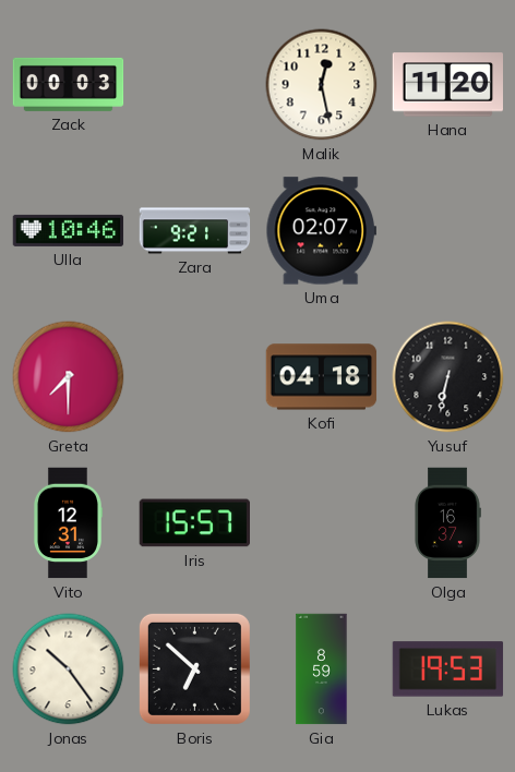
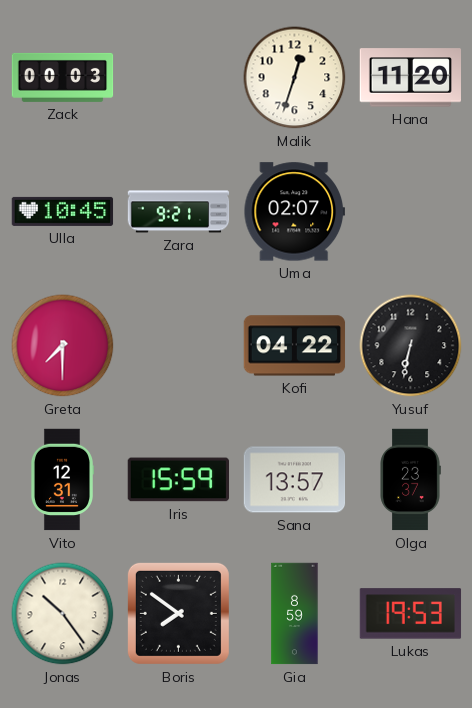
Malik: 12:28 -> 12:33
Ulla: 10:46 -> 10:45
Kofi: 04:18 -> 04:22
Iris: 15:57 -> 15:59
Sana: none -> 13:57
Olga: 16:37 -> 23:37
Boris: 6:52 -> 7:51
